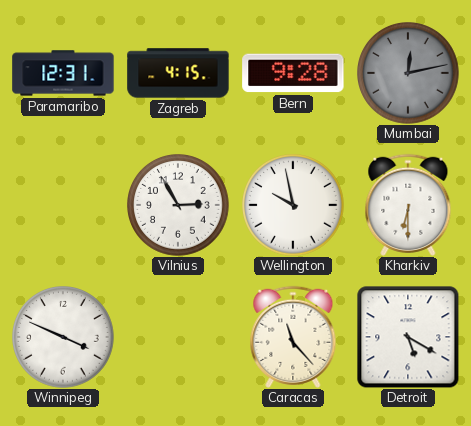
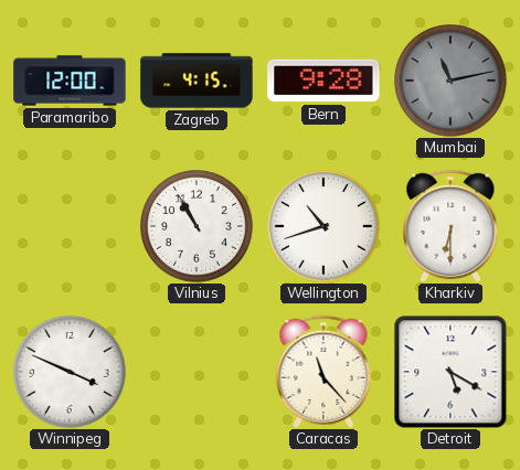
Paramaribo: 12:31 -> 12:00
Mumbai: 12:13 -> 11:13
Vilnius: 2:55 -> 10:55
Wellington: 9:58 -> 10:42
